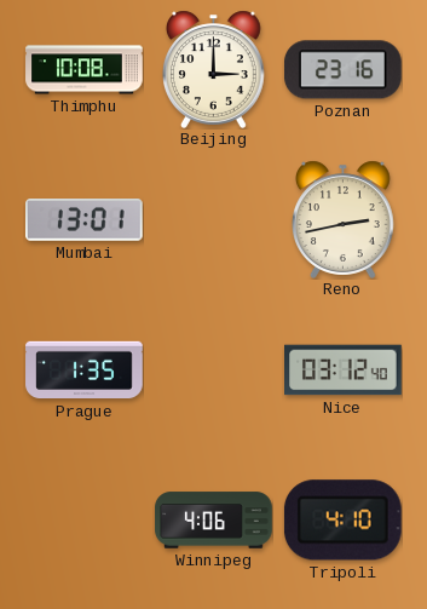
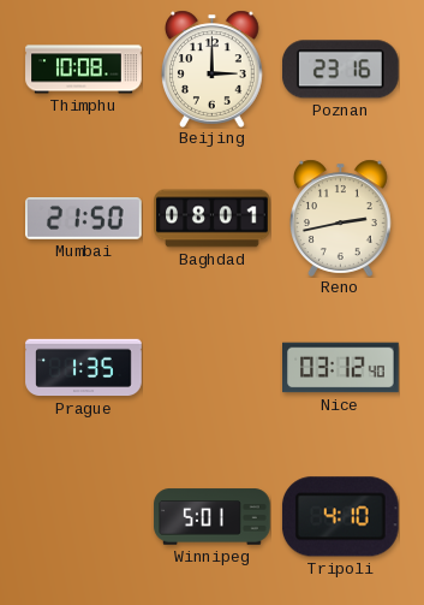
Mumbai: 13:01 -> 21:50
Baghdad: none -> 08:01
Winnipeg: 4:06 -> 5:01
